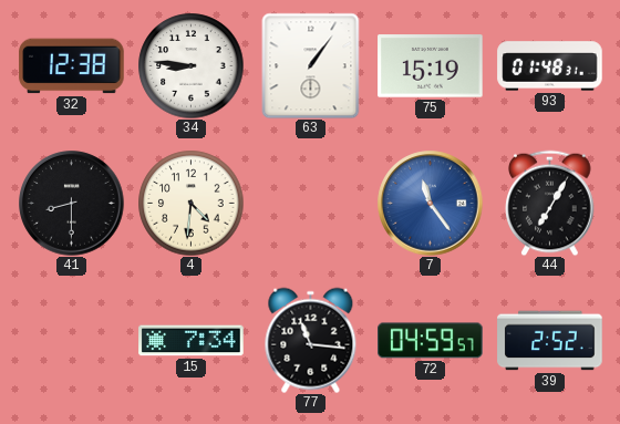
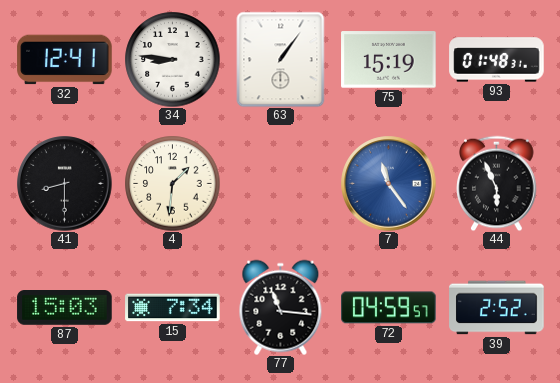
32: 12:38 -> 12:41
4: 4:31 -> 1:31
44: 7:05 -> 5:56
87: none -> 15:03
